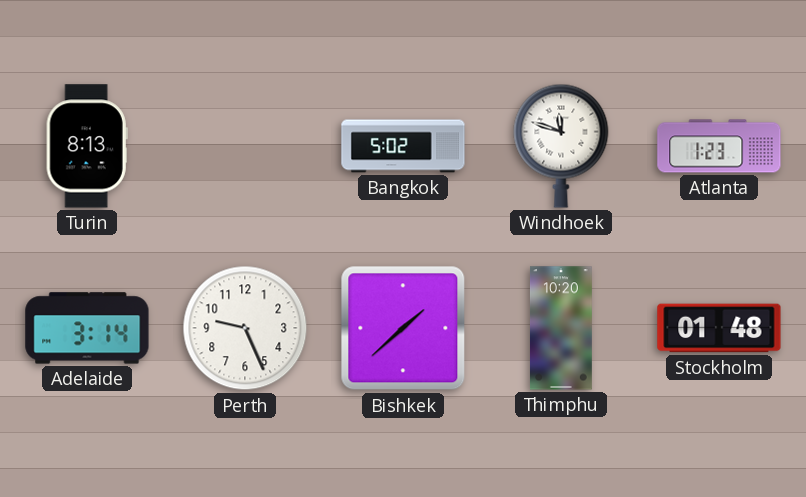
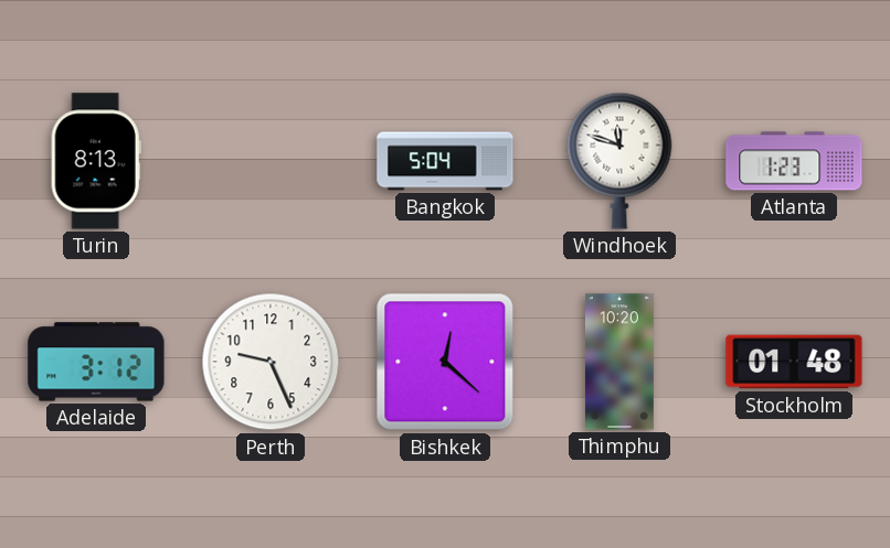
Bangkok: 5:02 -> 5:04
Adelaide: 3:14 -> 3:12
Bishkek: 1:38 -> 12:22
